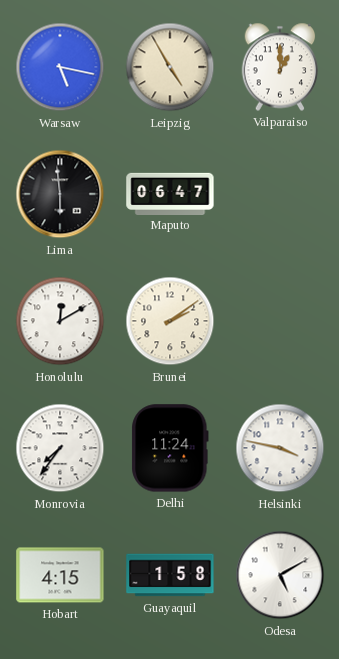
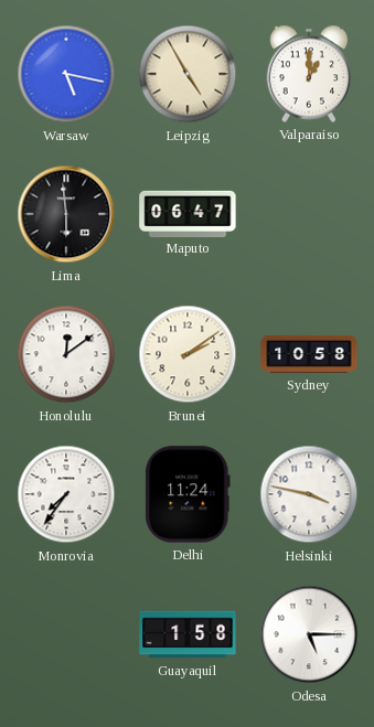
Honolulu: 12:10 -> 12:09
Sydney: none -> 10:58
Hobart: 4:15 -> none
Odesa: 5:10 -> 5:15
